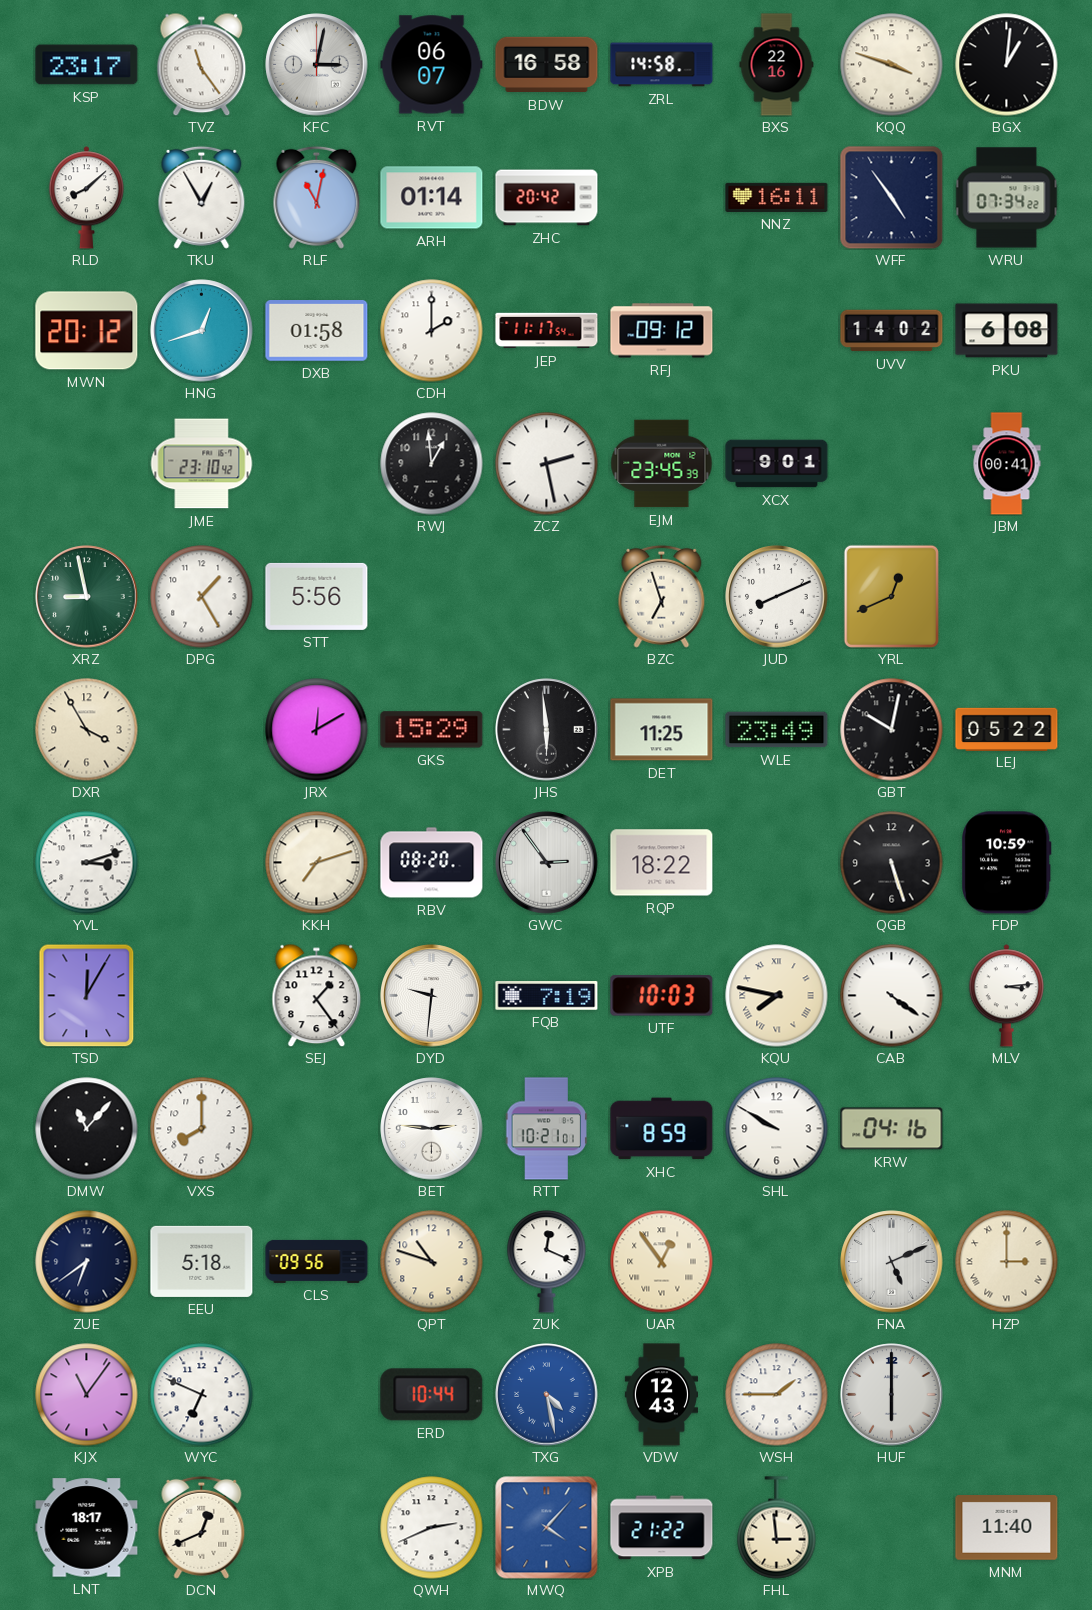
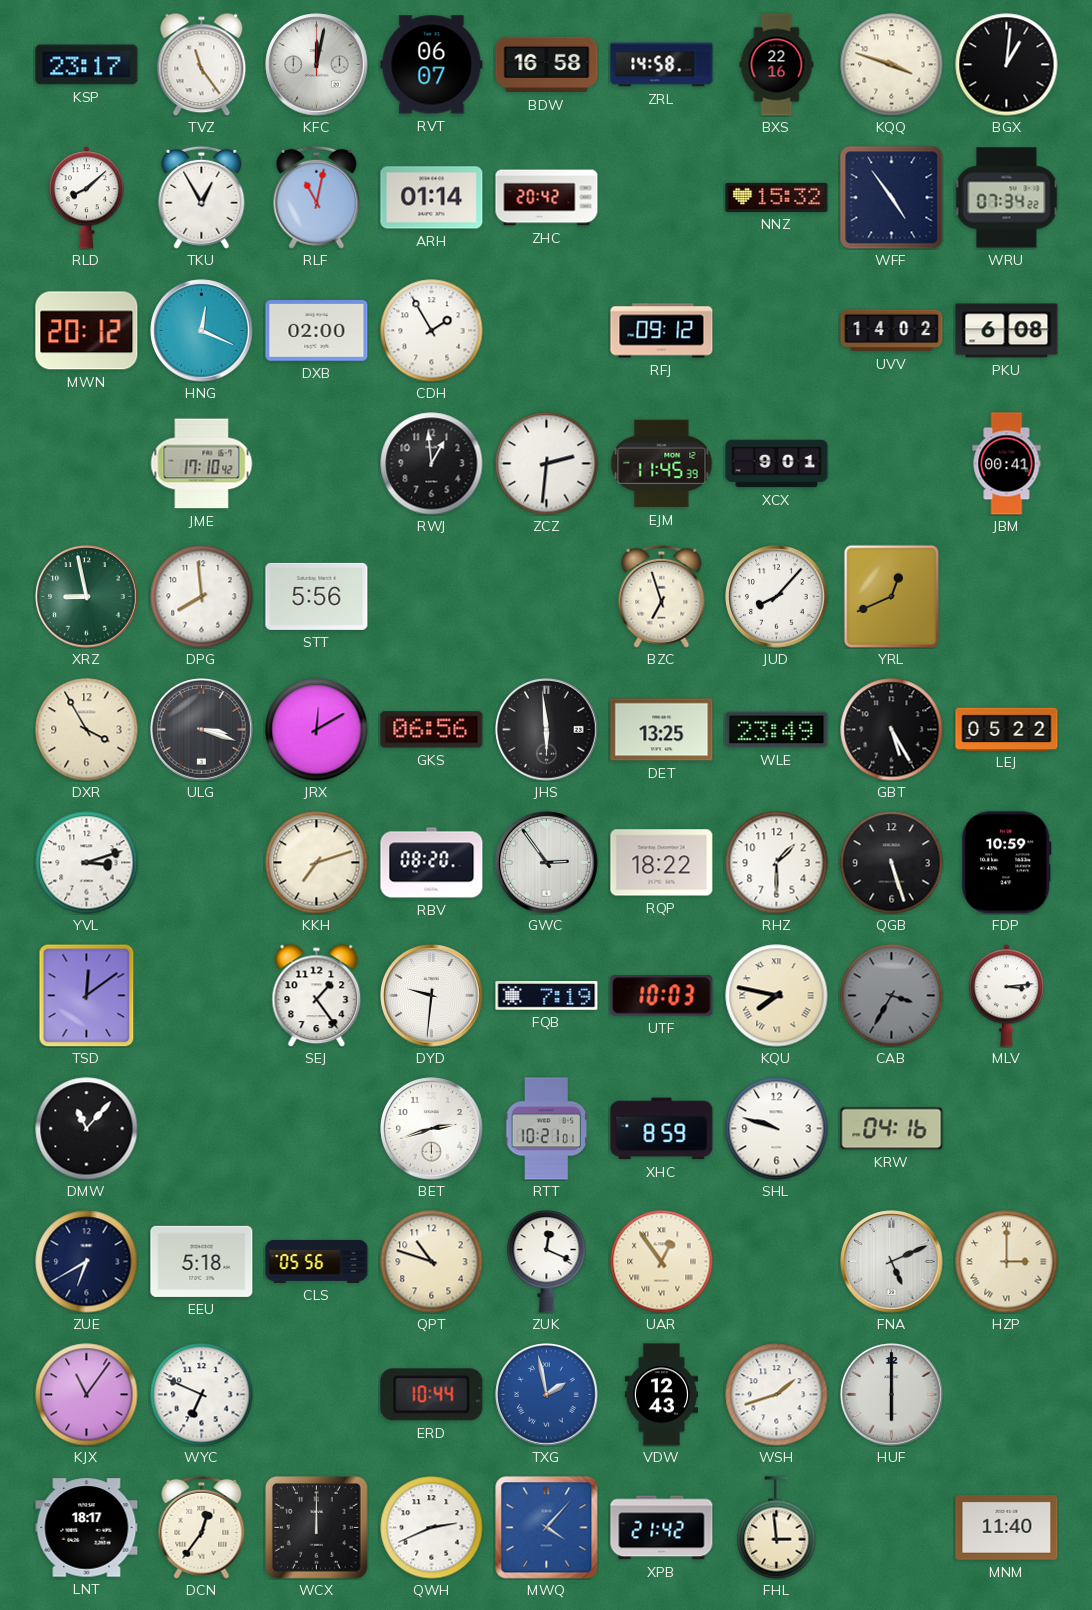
KFC: 3:02 -> 12:02
NNZ: 16:11 -> 15:32
HNG: 12:42 -> 12:19
DXB: 01:58 -> 02:00
CDH: 2:00 -> 1:55
JEP: 11:17 -> none
JME: 23:10 -> 17:10
ZCZ: 2:28 -> 2:31
EJM: 23:45 -> 11:45
DPG: 1:25 -> 7:59
JUD: 8:11 -> 8:07
ULG: none -> 3:18
GKS: 15:29 -> 06:56
DET: 11:25 -> 13:25
GBT: 10:02 -> 5:25
RHZ: none -> 1:30
TSD: 12:05 -> 12:09
CAB: 4:21 -> 3:35
CAB dial: white -> grey
VXS: 8:00 -> none
BET: 2:46 -> 2:42
SHL: 9:50 -> 9:48
ZUE: 6:39 -> 6:40
CLS: 09:56 -> 05:56
TXG: 4:28 -> 1:58
WSH: 1:45 -> 1:42
DCN: 12:41 -> 12:36
WCX: none -> 12:00
XPB: 21:22 -> 21:42
